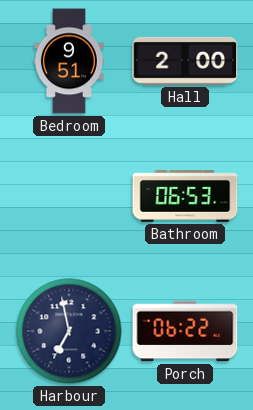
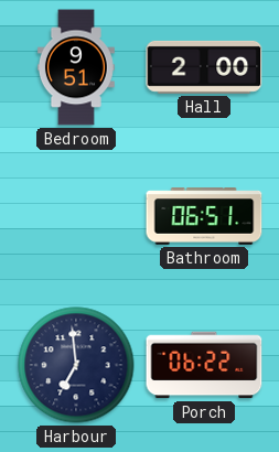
Bathroom: 06:53 -> 06:51
Harbour: 6:58 -> 6:59
